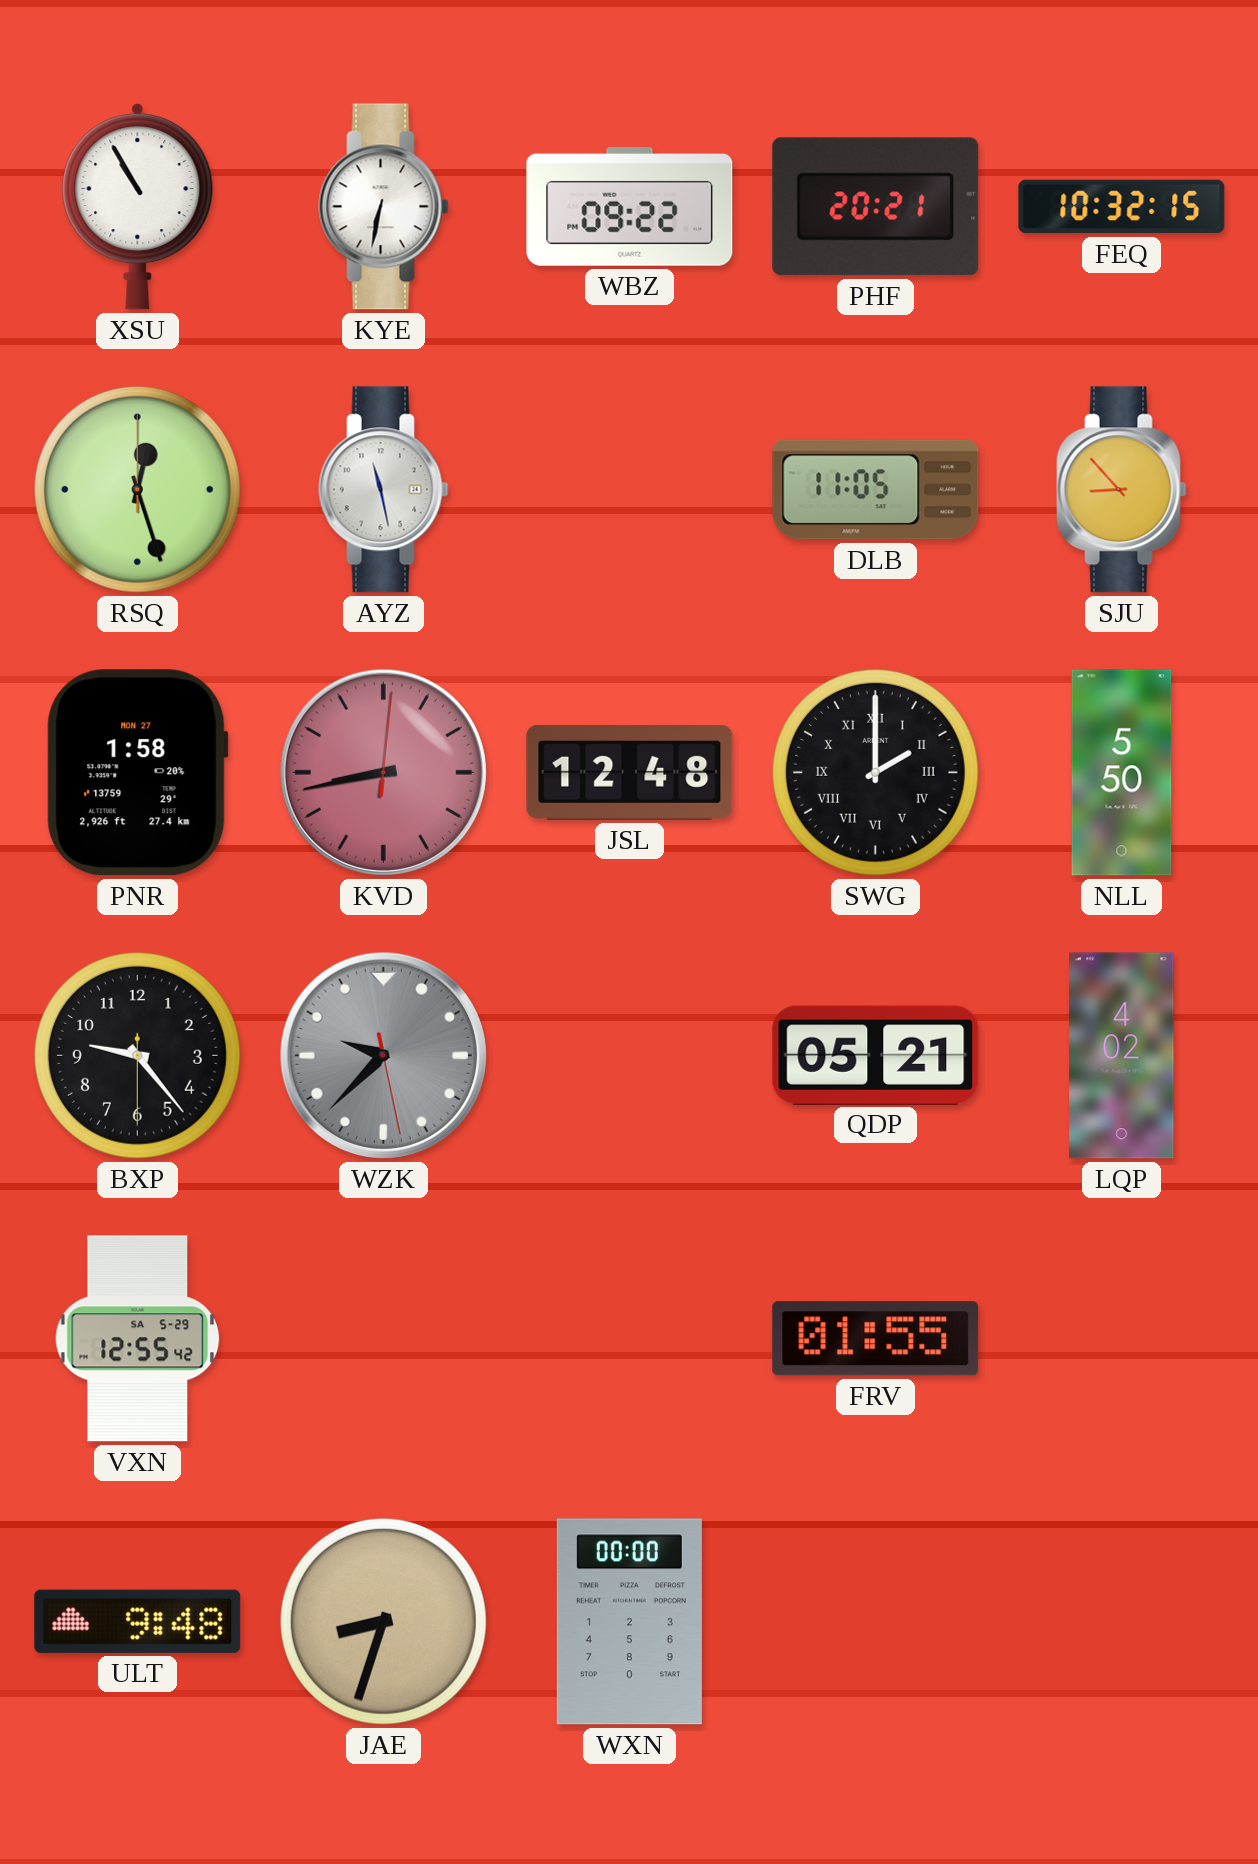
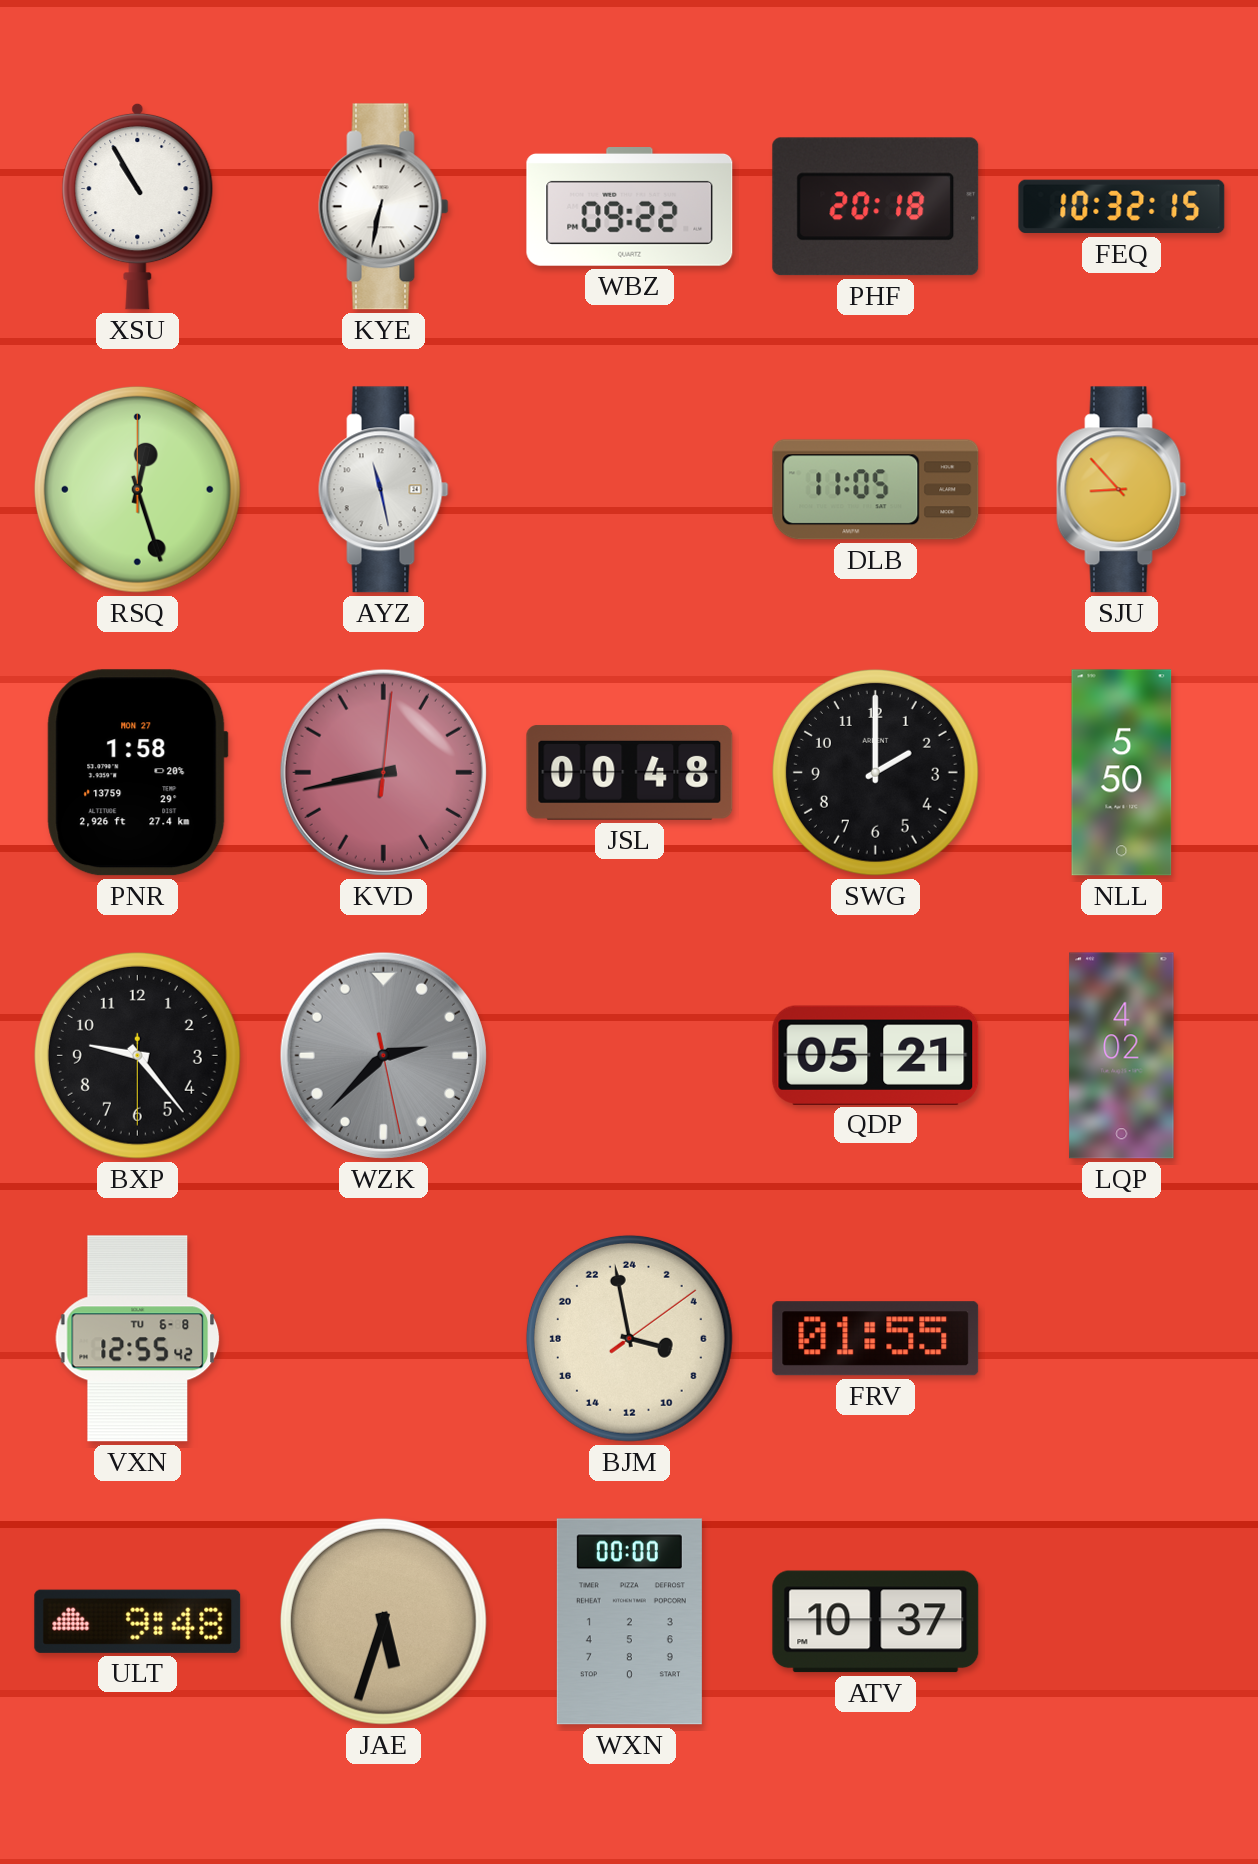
PHF: 20:21 -> 20:18
JSL: 12:48 -> 00:48
SWG numerals: Roman -> Arabic
WZK: 9:37 -> 2:37
VXN date: SA 5-29 -> TU 6-8
BJM: none -> 6:58
JAE: 8:33 -> 5:33
ATV: none -> 10:37
